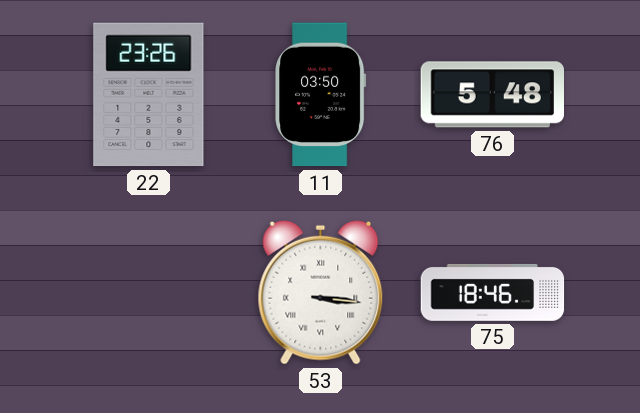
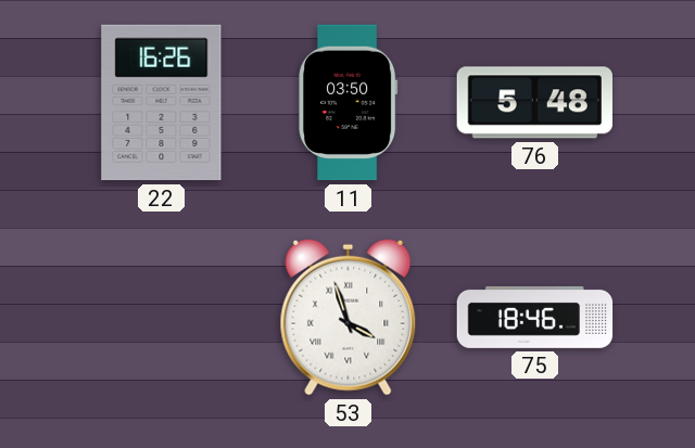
22: 23:26 -> 16:26
53: 3:16 -> 3:57
